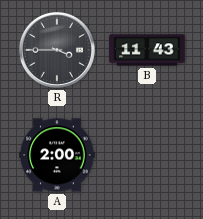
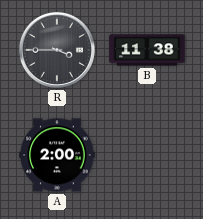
B: 11:43 -> 11:38
